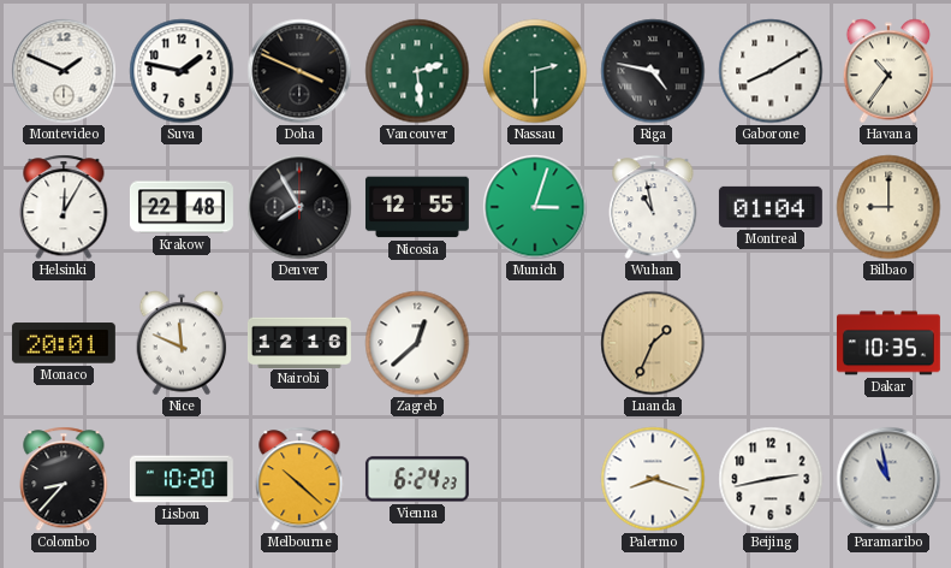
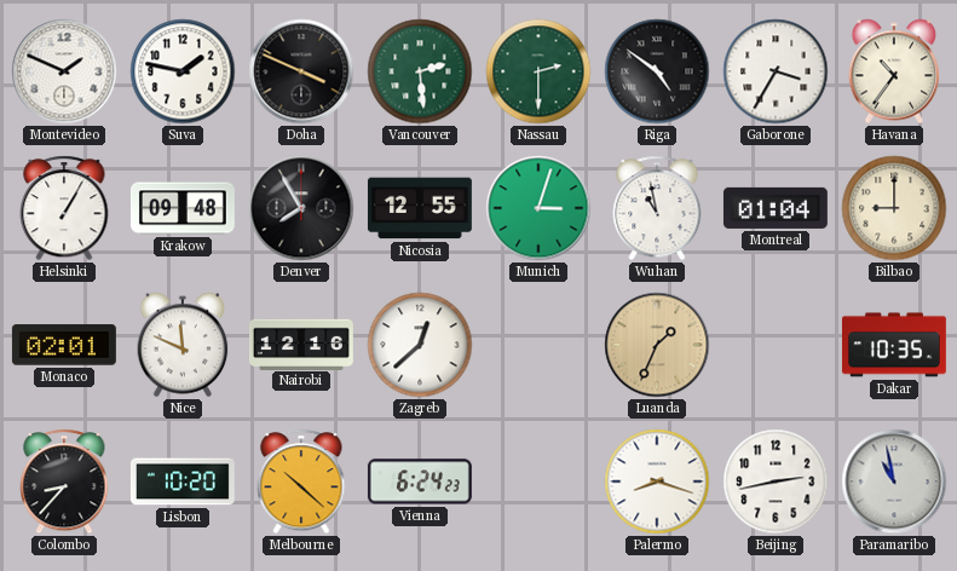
Riga: 4:47 -> 4:51
Gaborone: 8:10 -> 3:35
Helsinki: 12:05 -> 1:05
Krakow: 22:48 -> 09:48
Monaco: 20:01 -> 02:01
